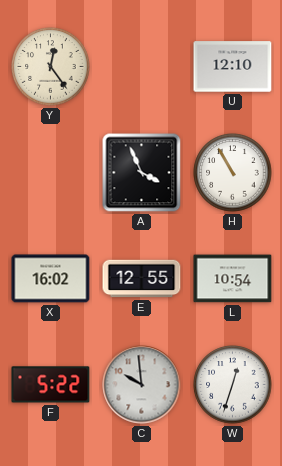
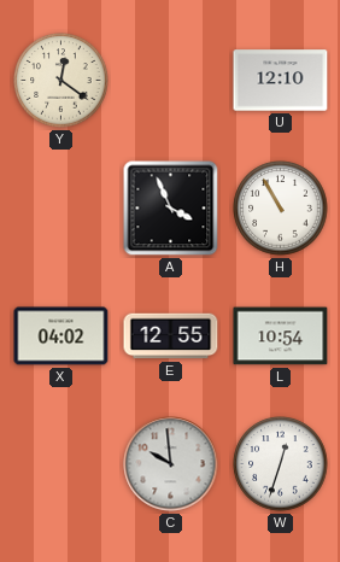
Y: 12:24 -> 12:21
X: 16:02 -> 04:02
F: 5:22 -> none
